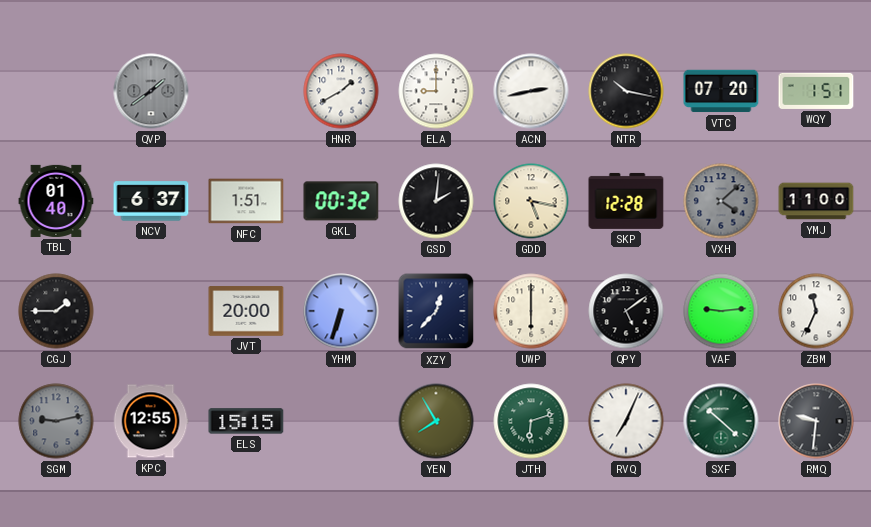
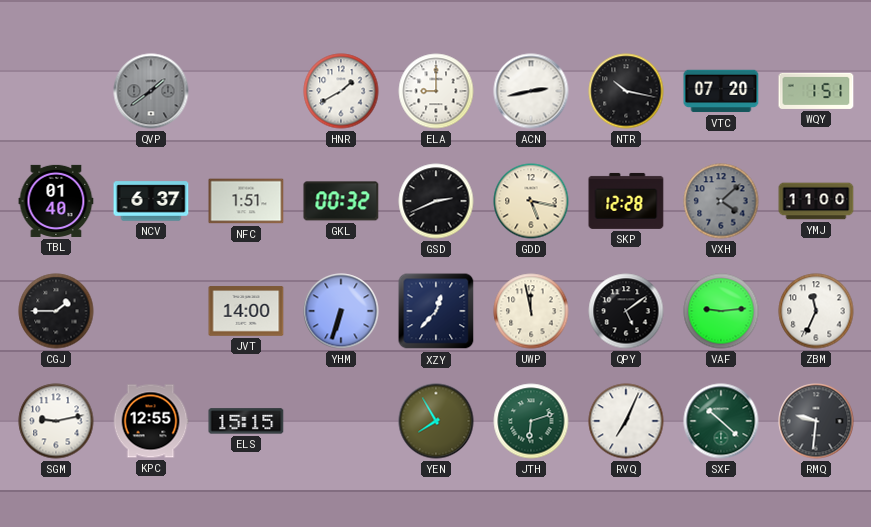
GSD: 2:01 -> 2:41
JVT: 20:00 -> 14:00
UWP: 6:00 -> 11:58
SGM dial: grey -> white
